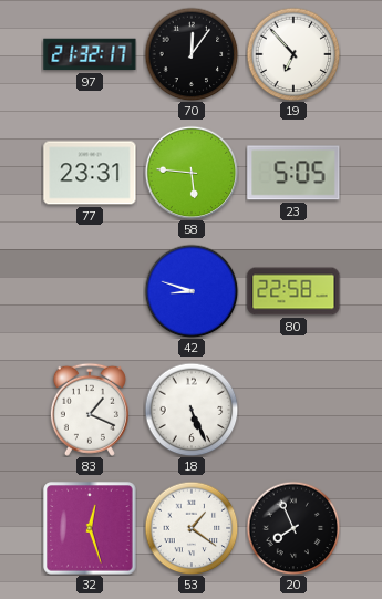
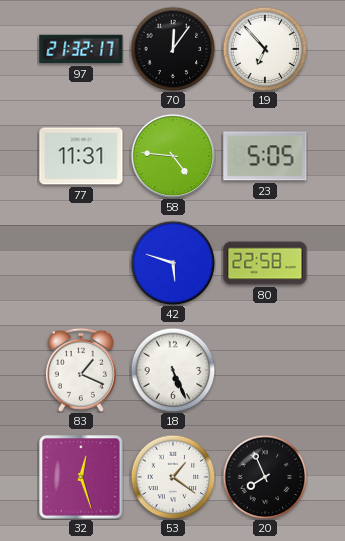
77: 23:31 -> 11:31
58: 5:46 -> 4:46
42: 8:48 -> 5:48
